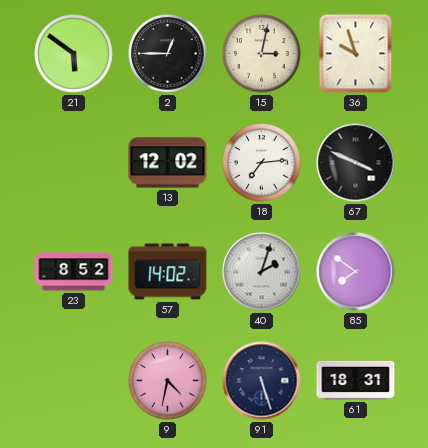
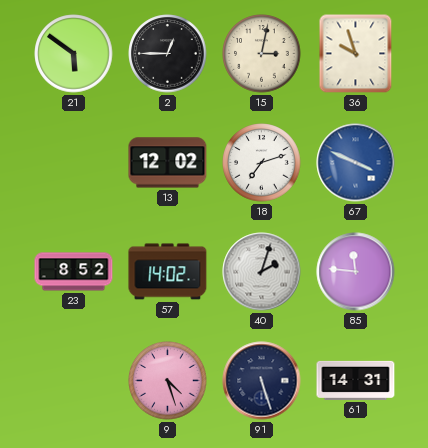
18: 7:14 -> 7:12
67 dial: black -> blue
85: 7:51 -> 11:46
9: 4:32 -> 4:27
61: 18:31 -> 14:31
